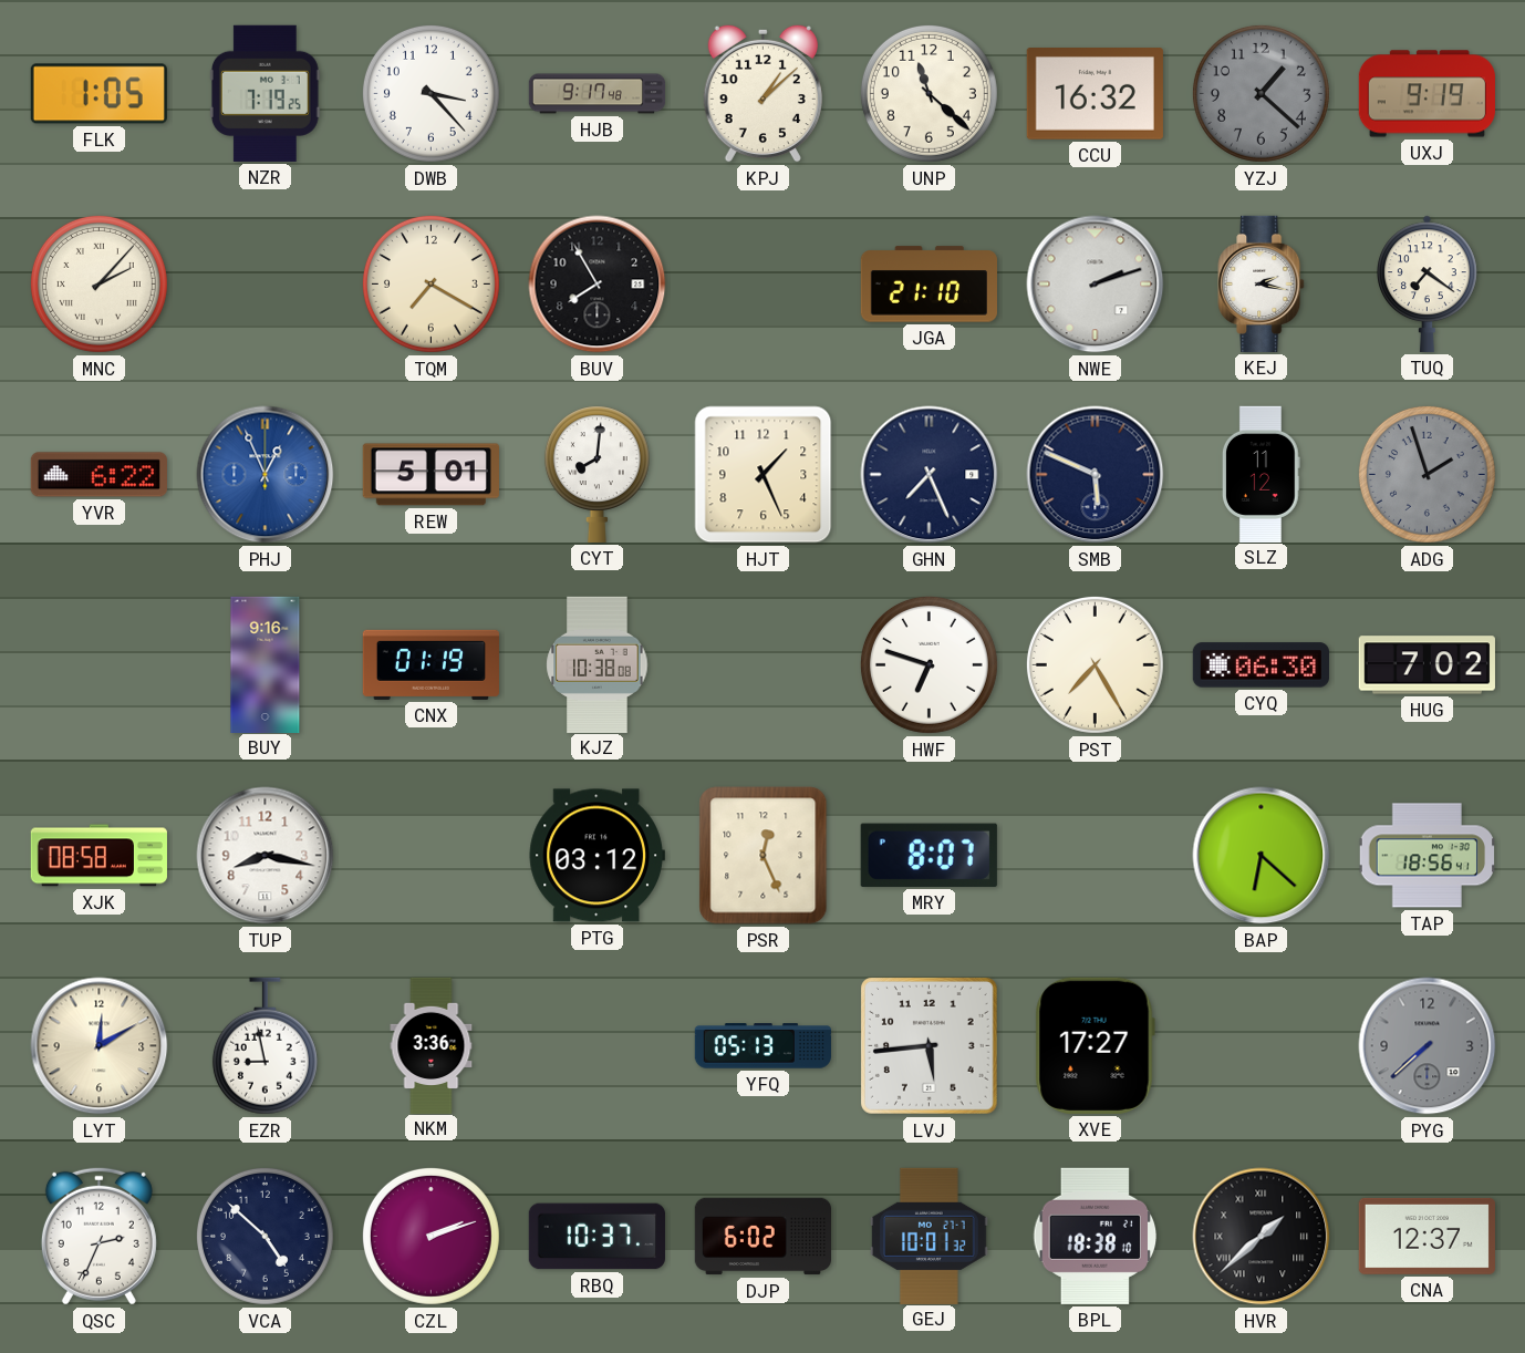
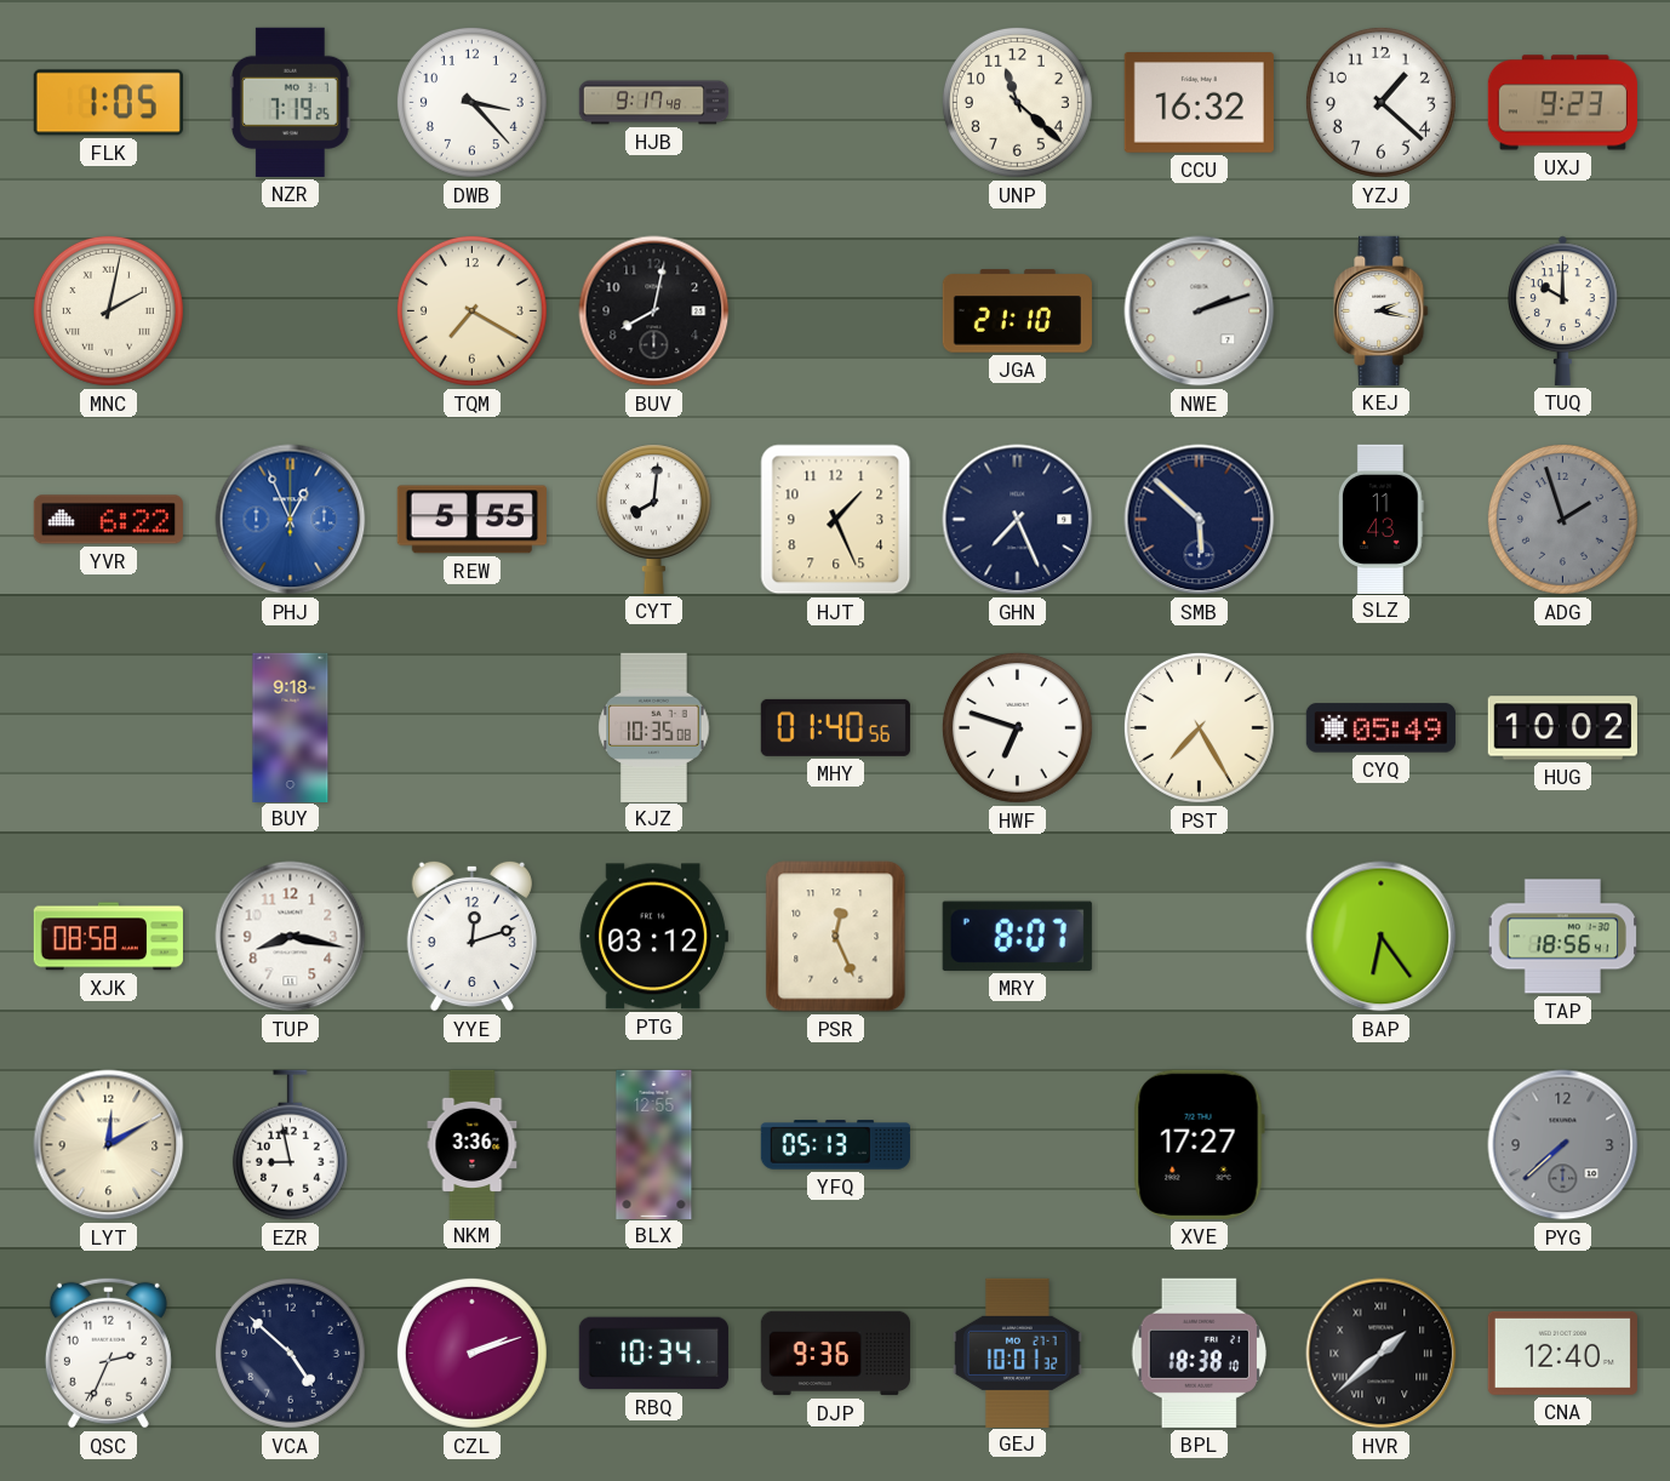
KPJ: 1:08 -> none
YZJ dial: grey -> white
UXJ: 9:19 -> 9:23
MNC: 2:07 -> 2:02
BUV: 7:55 -> 8:02
TUQ: 7:21 -> 10:00
REW: 5:01 -> 5:55
SMB: 5:49 -> 5:52
SLZ: 11:12 -> 11:43
BUY: 9:16 -> 9:18
CNX: 01:19 -> none
KJZ: 10:38 -> 10:35
MHY: none -> 01:40
CYQ: 06:30 -> 05:49
HUG: 7:02 -> 10:02
YYE: none -> 12:12
BAP: 6:22 -> 6:24
BLX: none -> 12:55
LVJ: 5:44 -> none
RBQ: 10:37 -> 10:34
DJP: 6:02 -> 9:36
CNA: 12:37 -> 12:40
